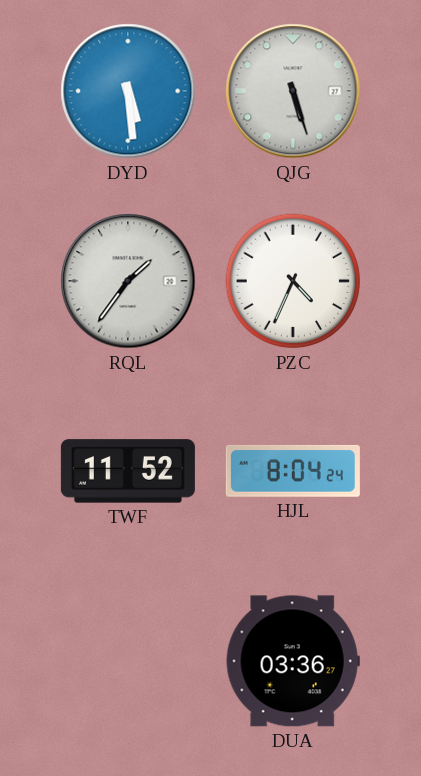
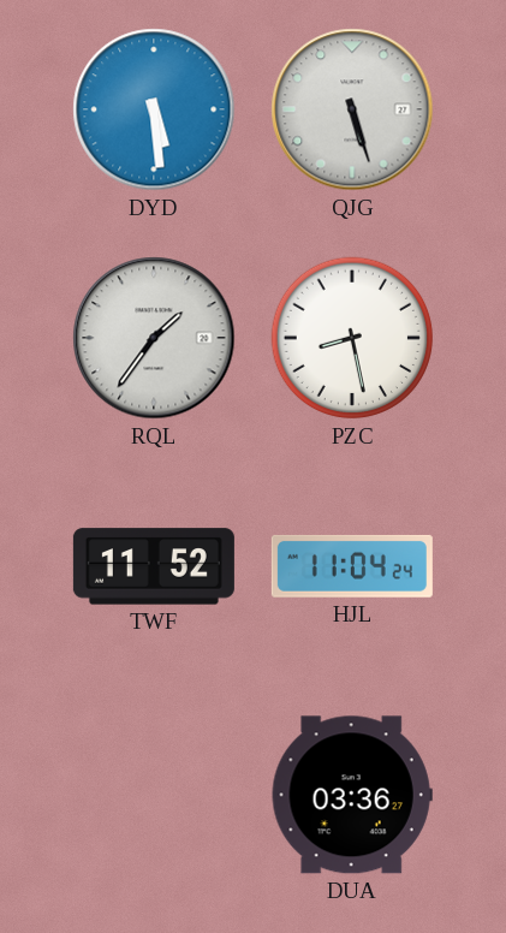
PZC: 4:34 -> 8:28
HJL: 8:04 -> 11:04
